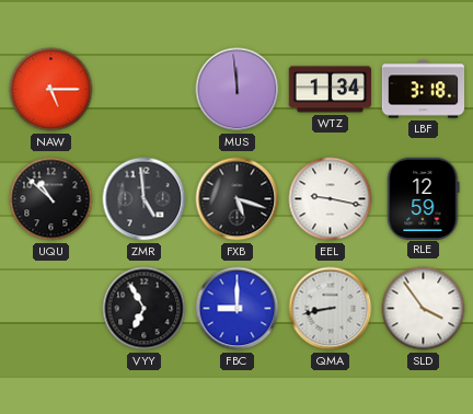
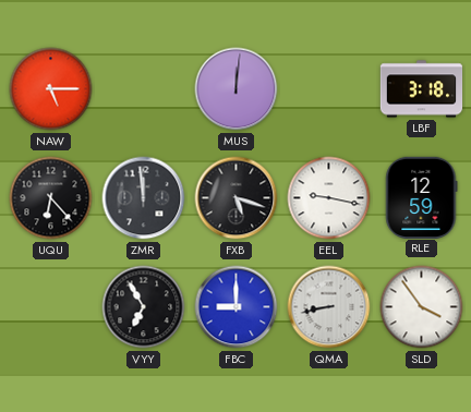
MUS: 11:59 -> 12:01
WTZ: 1:34 -> none
UQU: 10:52 -> 6:23
ZMR: 4:59 -> 11:59
